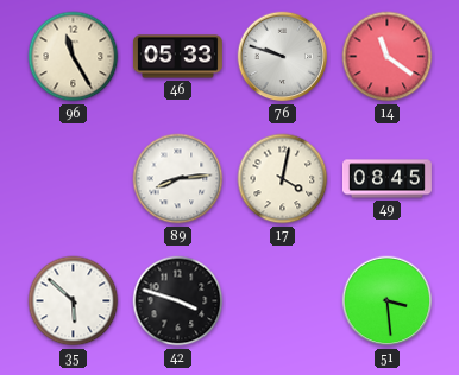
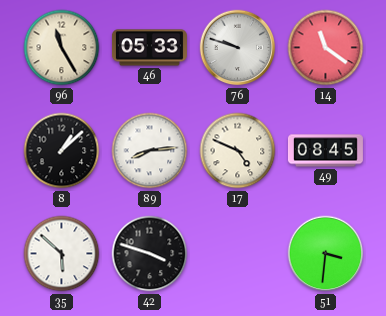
8: none -> 1:08
17: 4:02 -> 4:49
51: 3:29 -> 3:31
